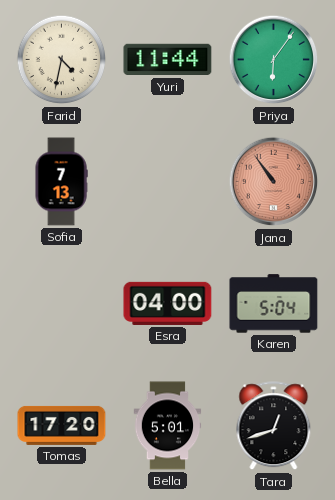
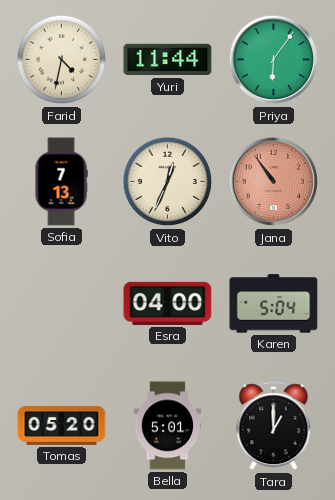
Vito: none -> 12:34
Tomas: 17:20 -> 05:20
Tara: 12:42 -> 1:00
